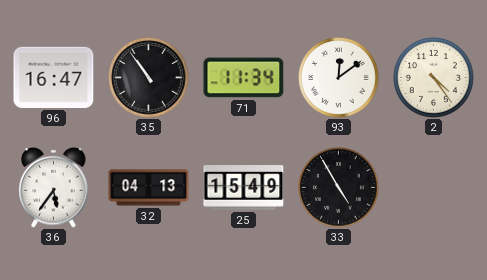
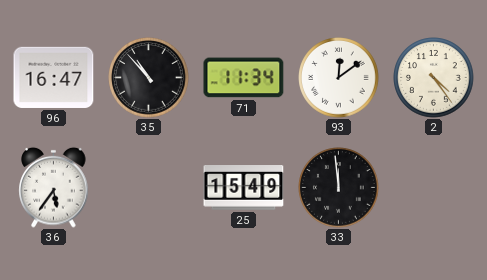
35: 10:54 -> 10:53
32: 04:13 -> none
33: 4:55 -> 11:59
